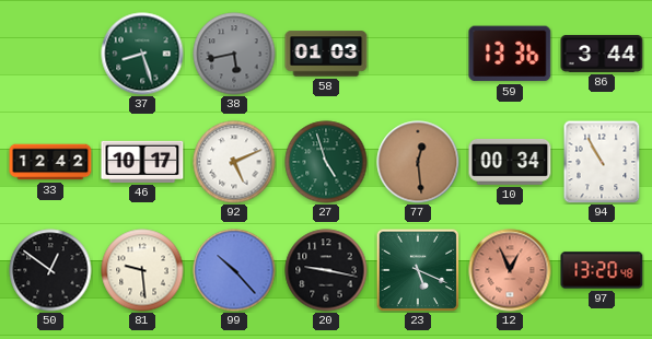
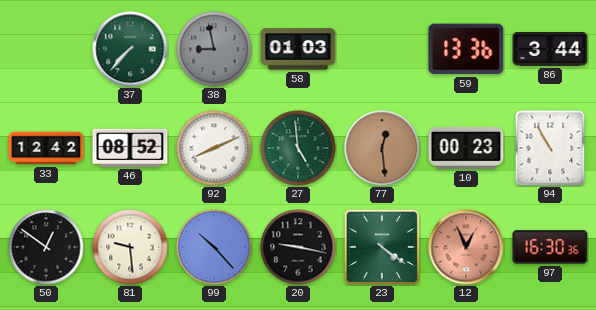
37: 8:27 -> 7:37
38: 5:43 -> 8:58
46: 10:17 -> 08:52
92: 5:11 -> 8:11
27: 4:57 -> 4:59
10: 00:34 -> 00:23
23: 5:19 -> 4:21
97: 13:20 -> 16:30
